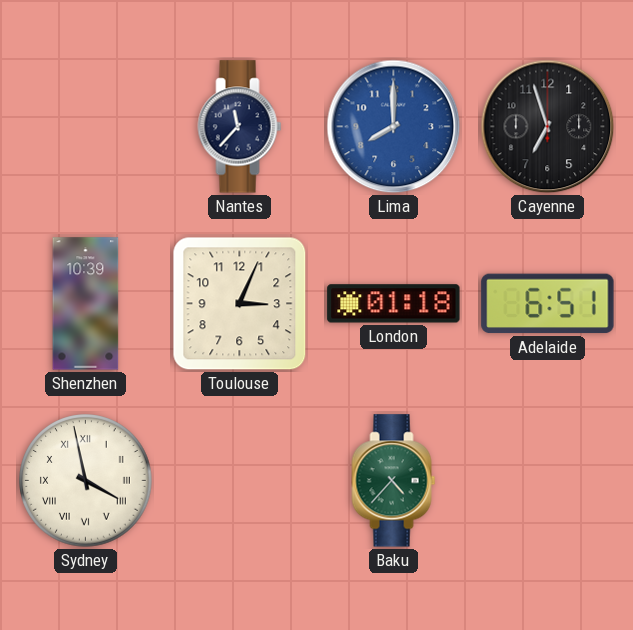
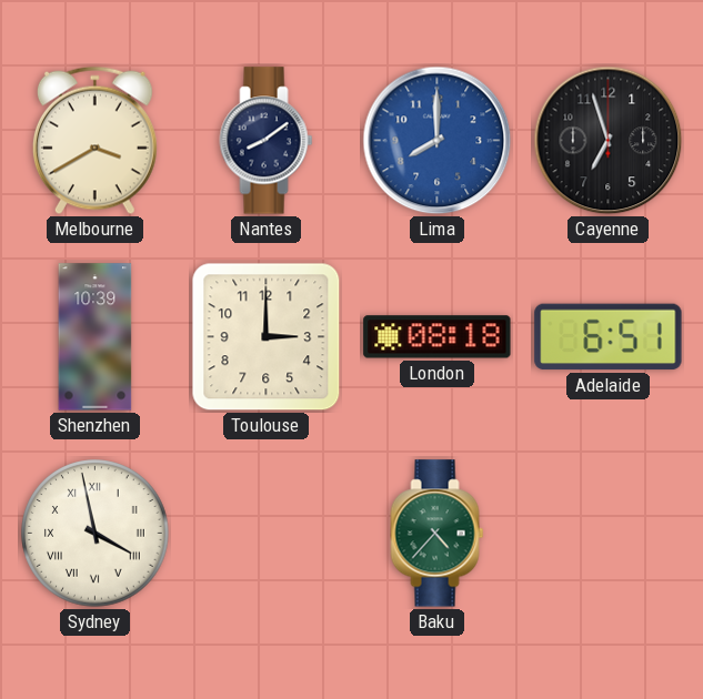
Melbourne: none -> 3:40
Nantes: 11:37 -> 8:09
Toulouse: 3:04 -> 3:00
London: 01:18 -> 08:18
